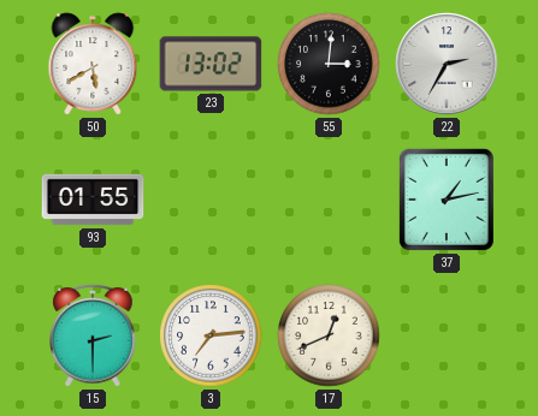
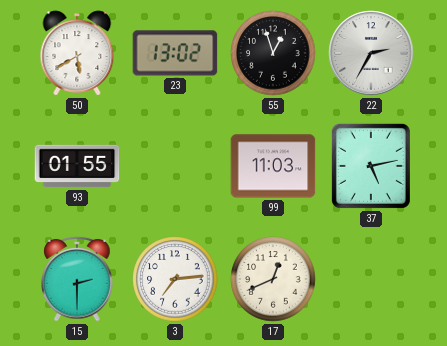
55: 3:01 -> 12:57
99: none -> 11:03
37: 1:13 -> 5:13
